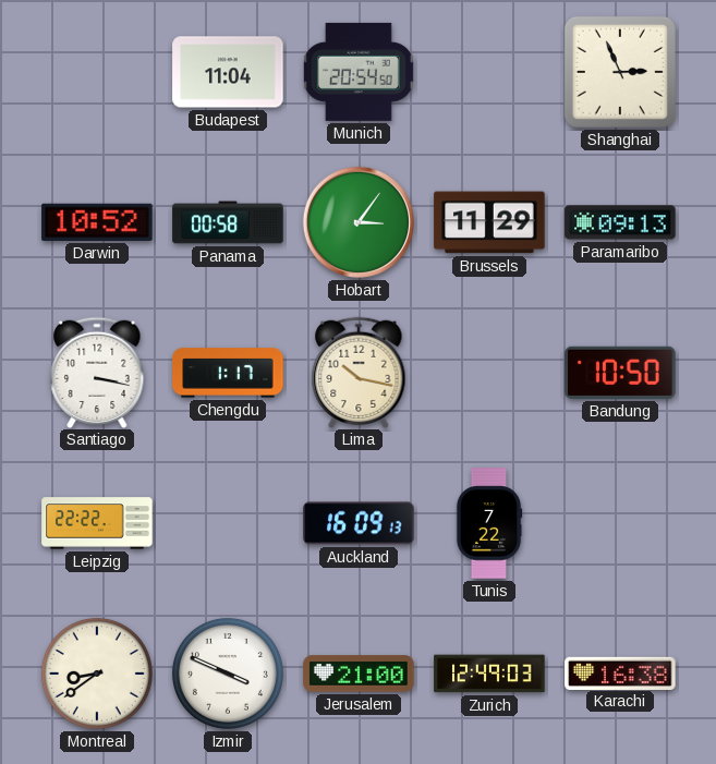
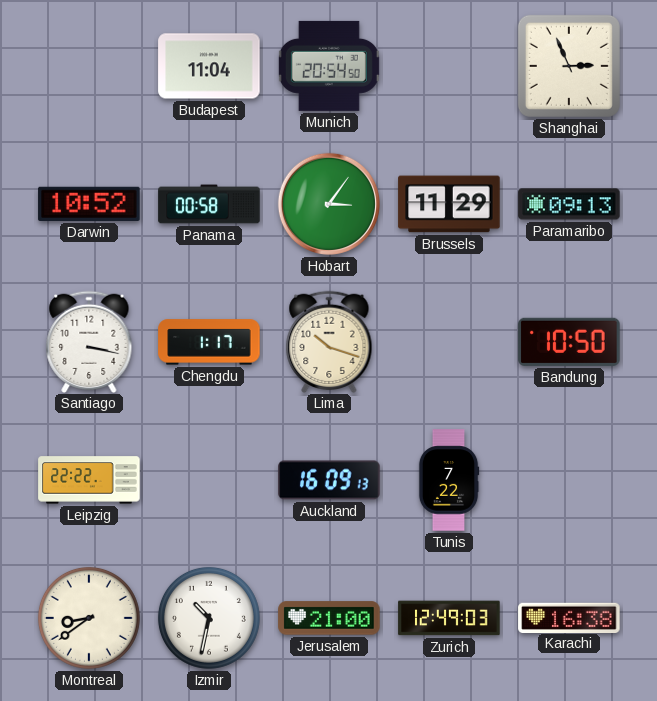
Lima: 10:17 -> 10:18
Izmir: 3:49 -> 10:32
